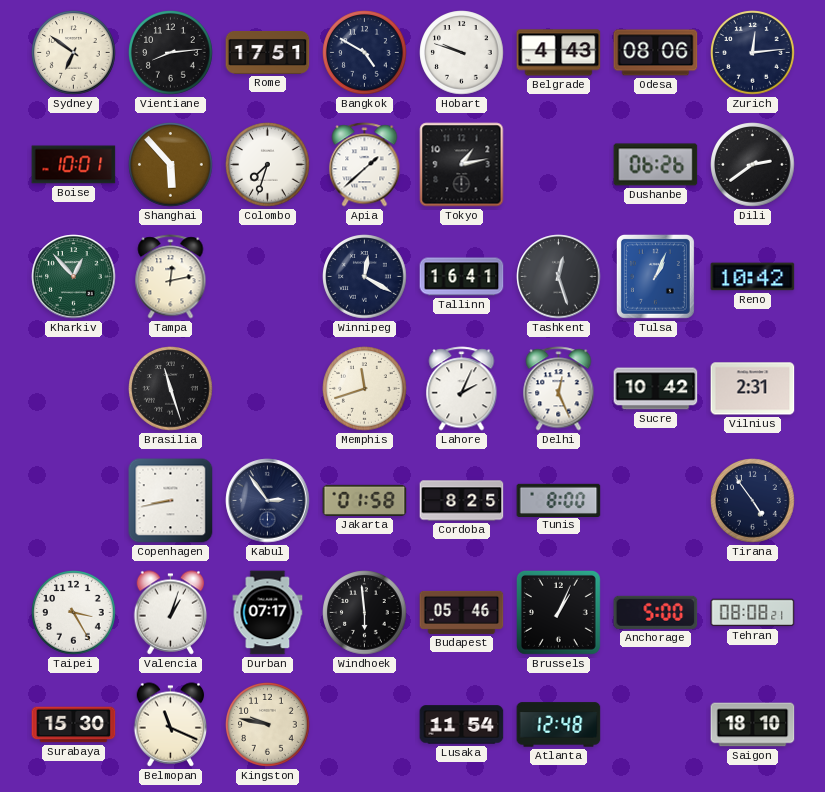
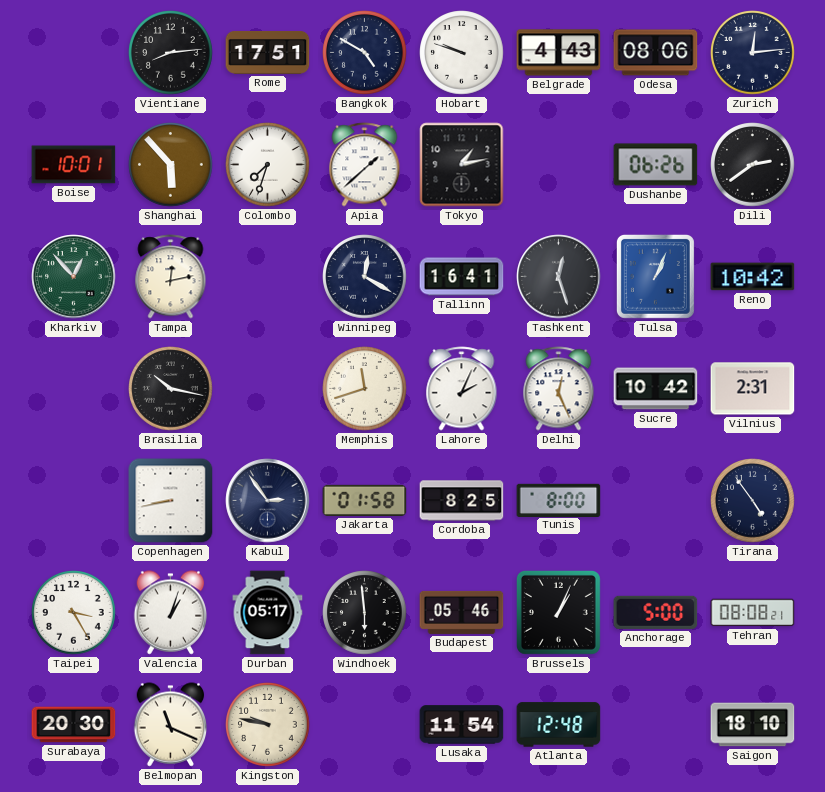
Sydney: 6:51 -> none
Brasilia: 11:27 -> 10:17
Durban: 07:17 -> 05:17
Surabaya: 15:30 -> 20:30
